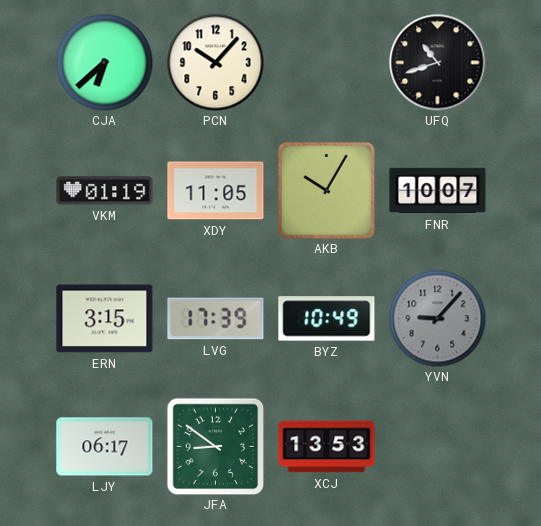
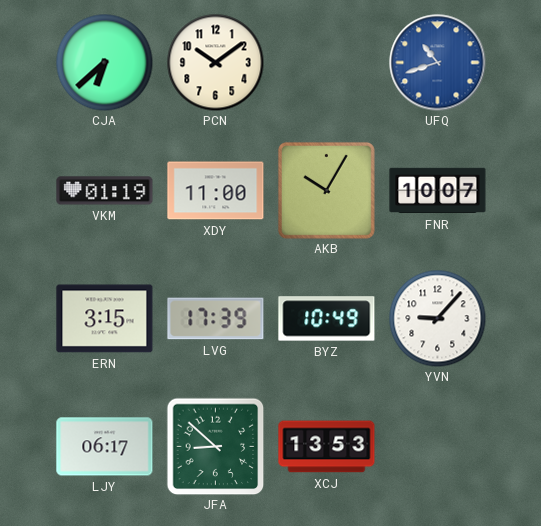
PCN: 10:07 -> 10:09
UFQ dial: black -> blue
XDY: 11:05 -> 11:00
YVN dial: grey -> white
JFA: 8:51 -> 8:52
